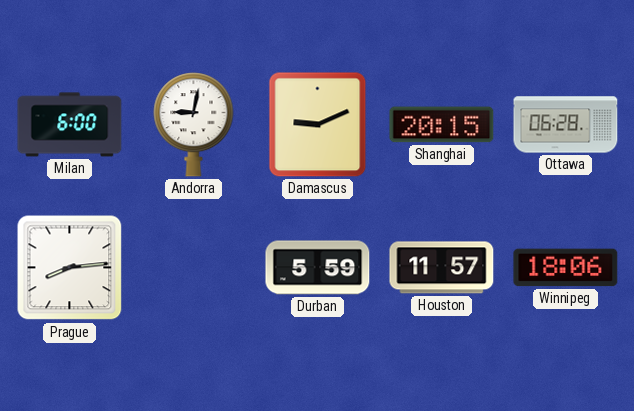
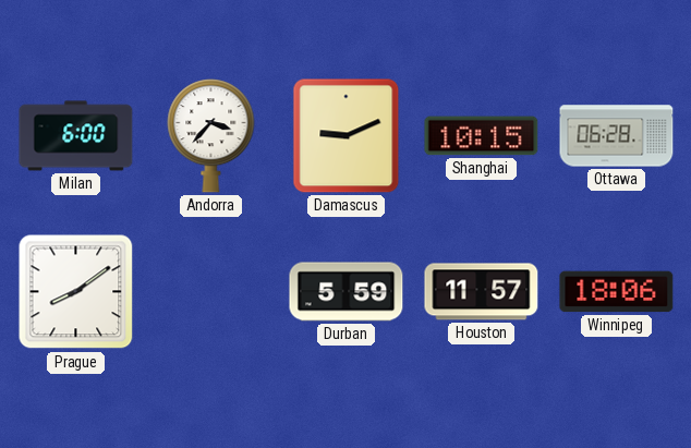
Andorra: 9:02 -> 3:37
Shanghai: 20:15 -> 10:15
Prague: 8:14 -> 8:09
